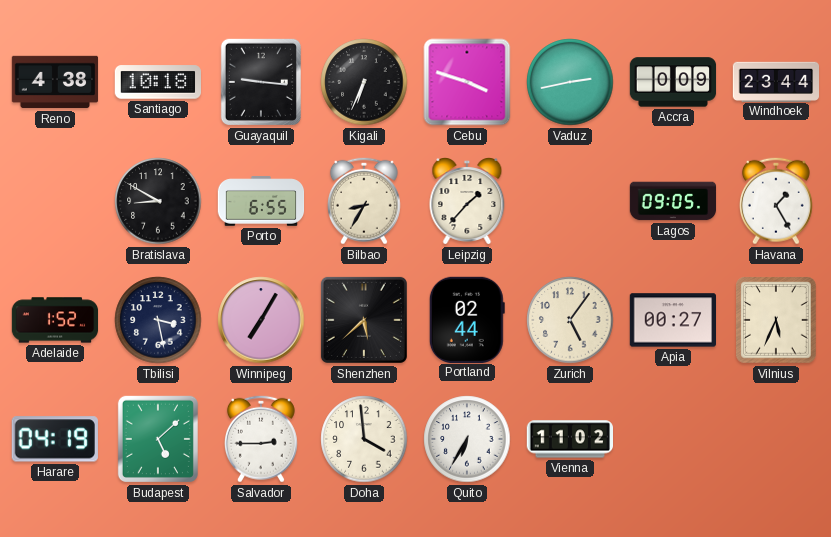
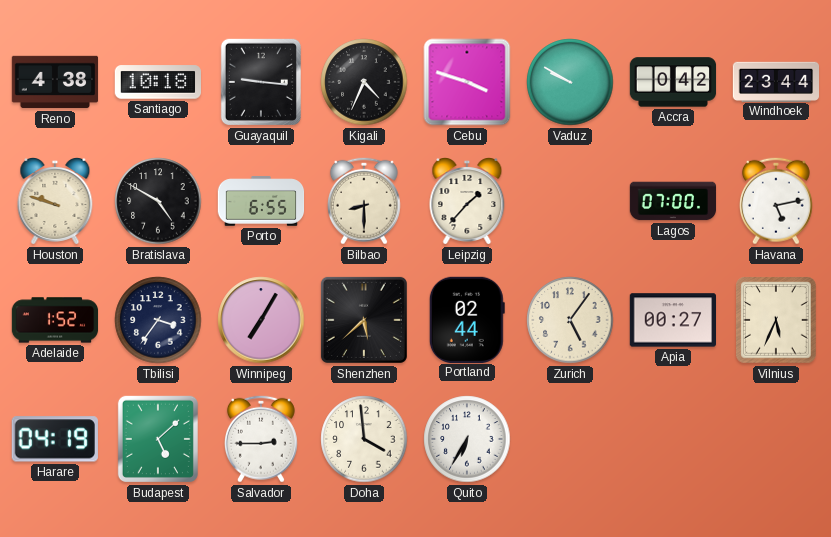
Kigali: 6:34 -> 4:34
Vaduz: 2:43 -> 9:50
Accra: 0:09 -> 0:42
Houston: none -> 9:48
Bratislava: 8:50 -> 4:50
Bilbao: 8:35 -> 8:30
Lagos: 09:05 -> 07:00
Havana: 1:25 -> 5:13
Tbilisi: 3:28 -> 3:36
Vienna: 11:02 -> none
